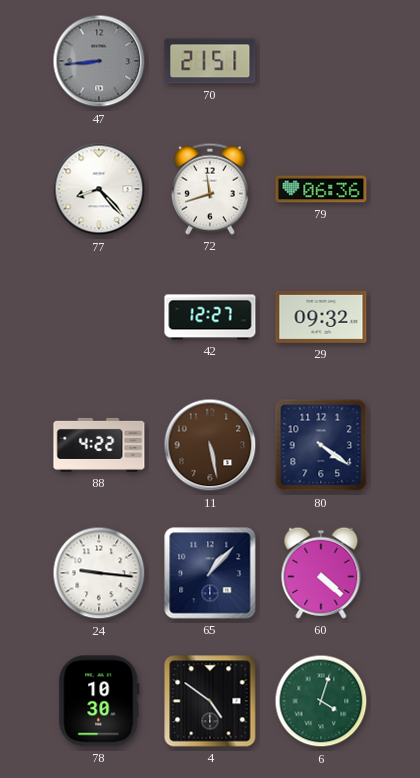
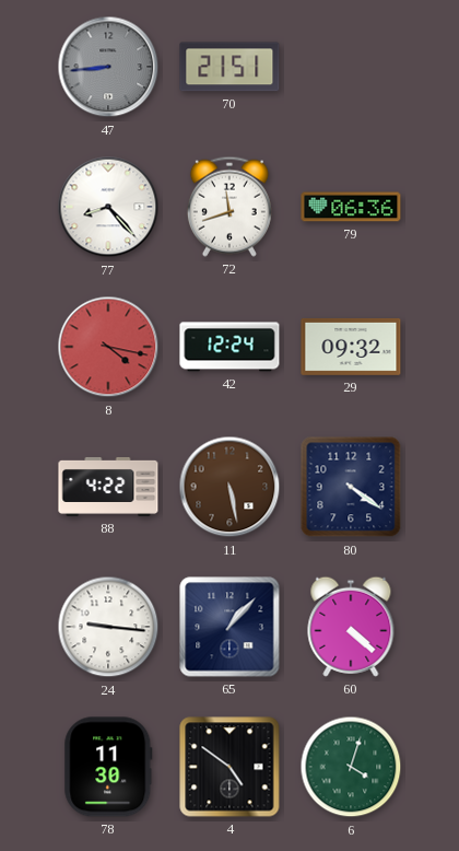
8: none -> 4:17
42: 12:27 -> 12:24
78: 10:30 -> 11:30
